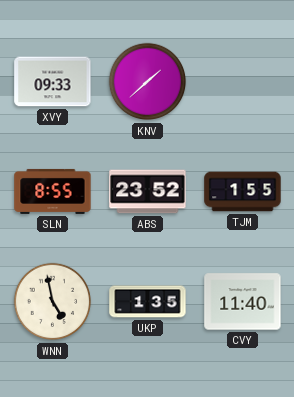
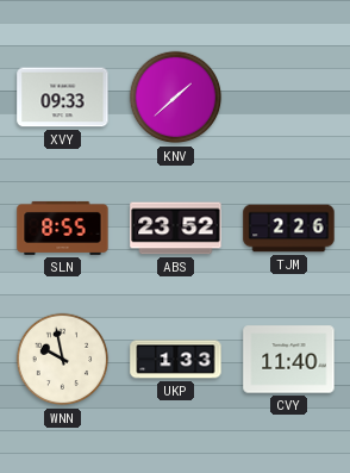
TJM: 1:55 -> 2:26
WNN: 4:58 -> 9:58
UKP: 1:35 -> 1:33
